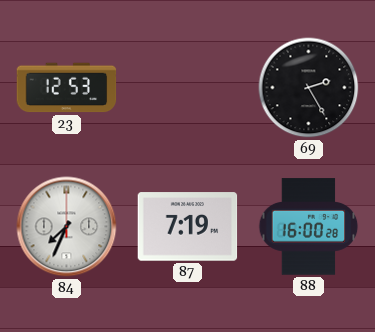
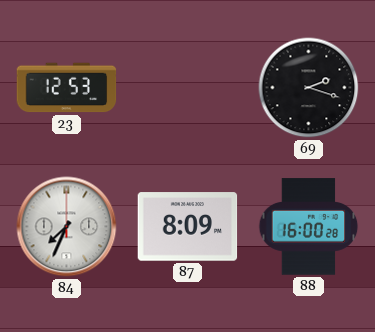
69: 2:25 -> 2:18
87: 7:19 -> 8:09
